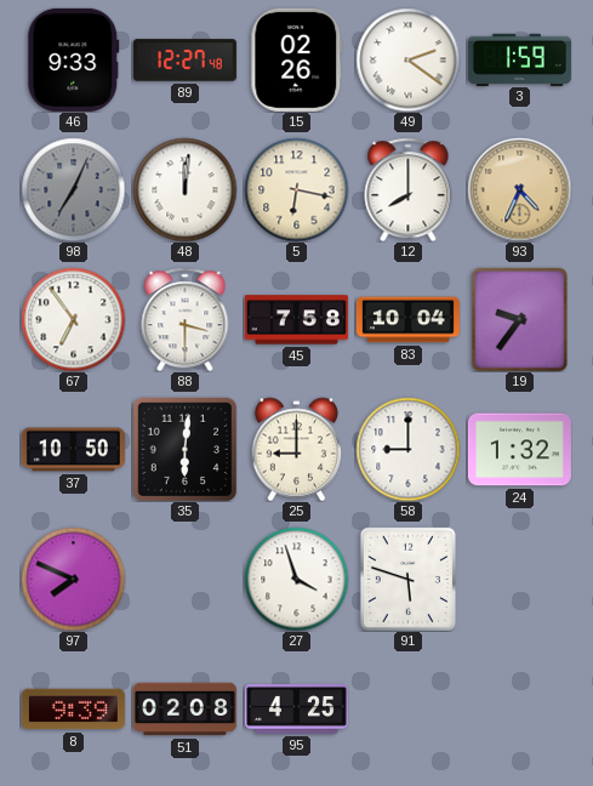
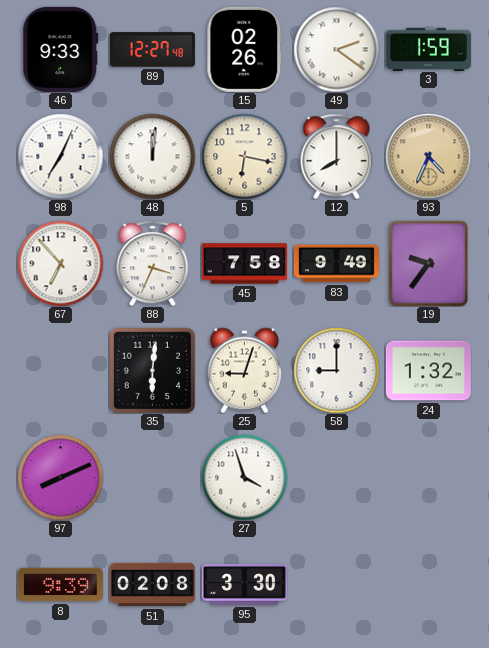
98 dial: grey -> white
67: 6:54 -> 6:53
88: 3:30 -> 3:34
83: 10:04 -> 9:49
37: 10:50 -> none
25: 9:00 -> 9:03
97: 7:49 -> 8:11
91: 5:48 -> none
95: 4:25 -> 3:30
